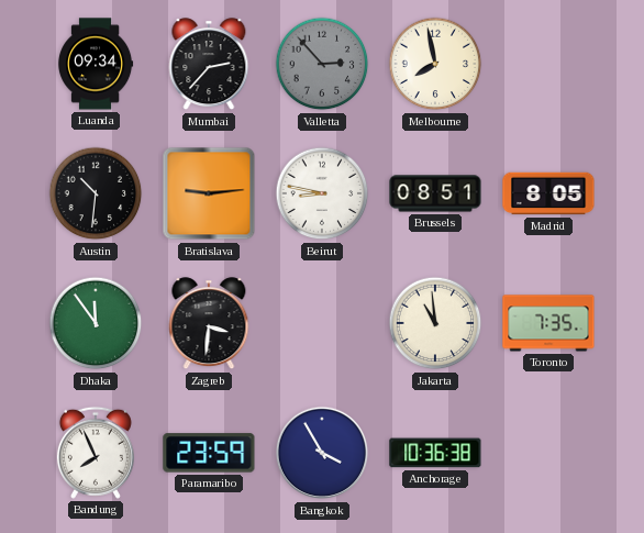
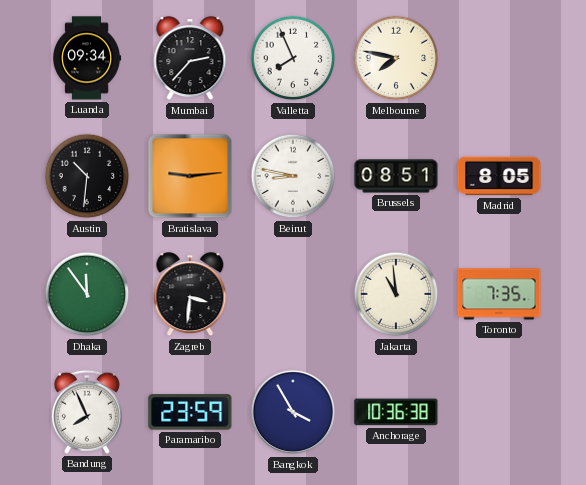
Valletta: 2:53 -> 7:56
Valletta dial: grey -> white
Melbourne: 7:58 -> 7:47
